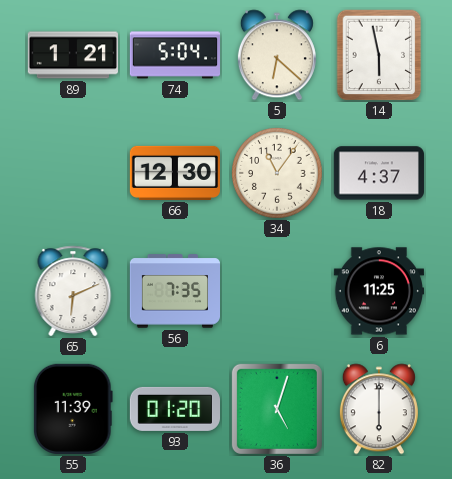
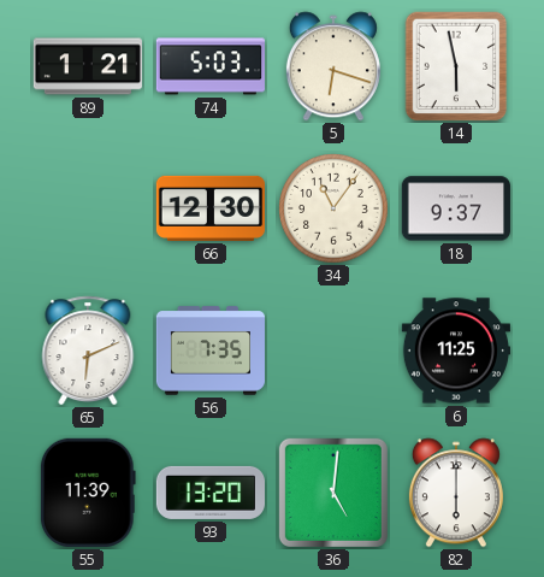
74: 5:04 -> 5:03
5: 6:22 -> 6:18
18: 4:37 -> 9:37
93: 01:20 -> 13:20
36: 5:03 -> 5:01
